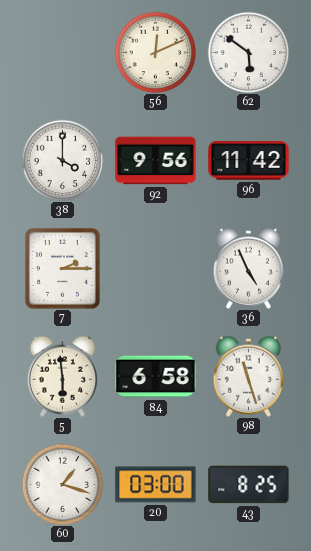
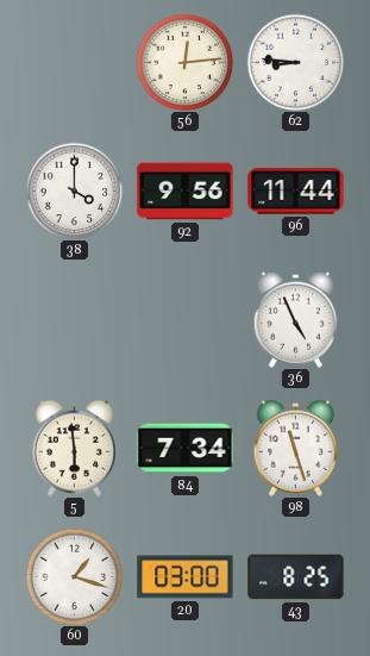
56: 12:11 -> 12:14
62: 5:51 -> 8:46
96: 11:42 -> 11:44
7: 2:15 -> none
84: 6:58 -> 7:34
